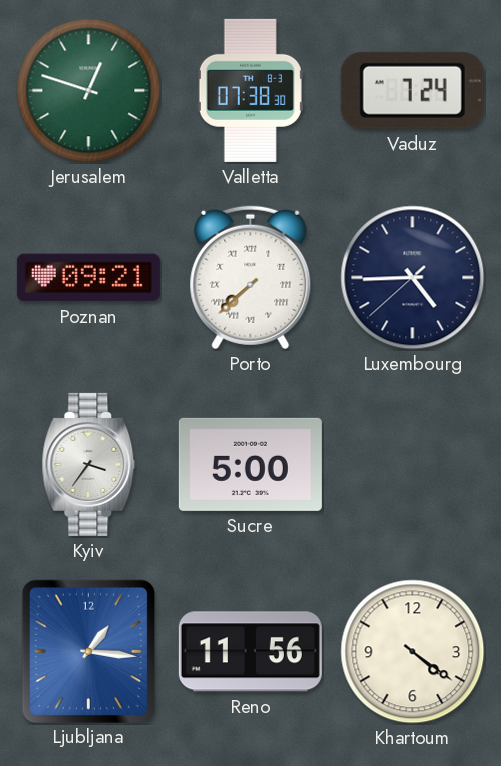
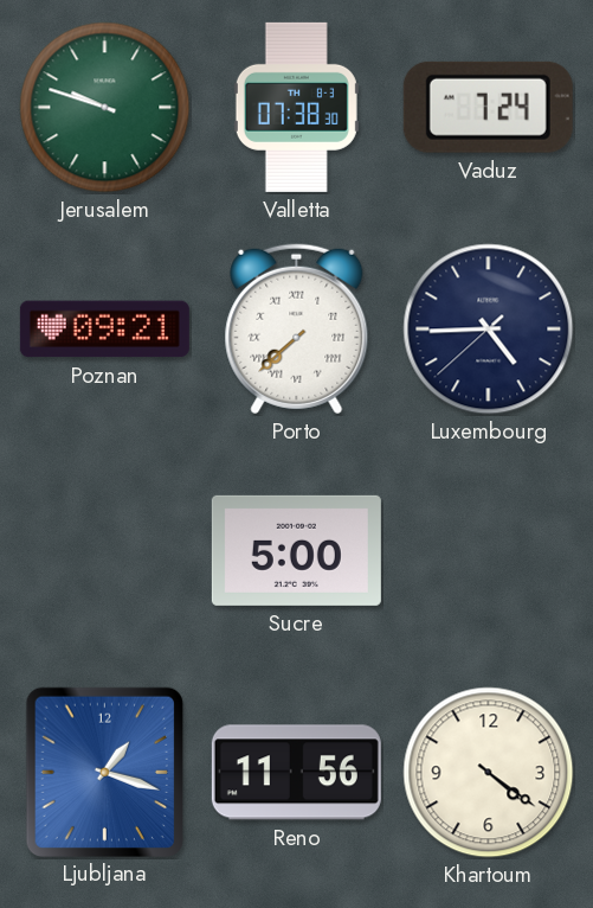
Jerusalem: 12:48 -> 9:48
Kyiv: 3:36 -> none
Ljubljana: 1:16 -> 1:18
